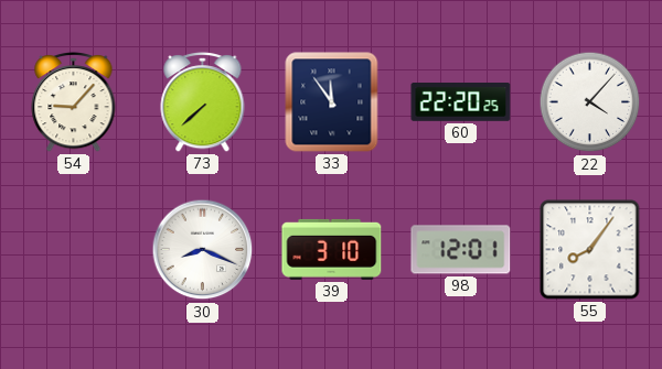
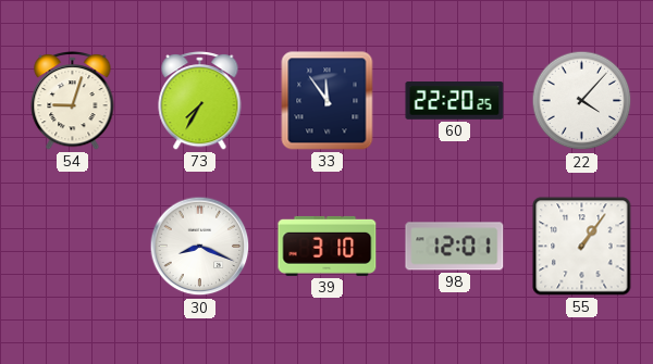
54: 9:07 -> 9:03
73: 7:38 -> 7:35
55: 8:06 -> 1:06
